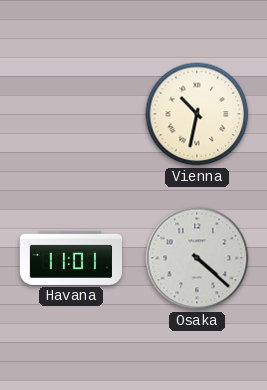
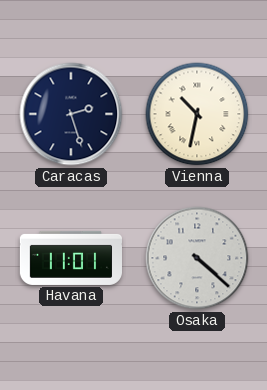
Caracas: none -> 2:27
